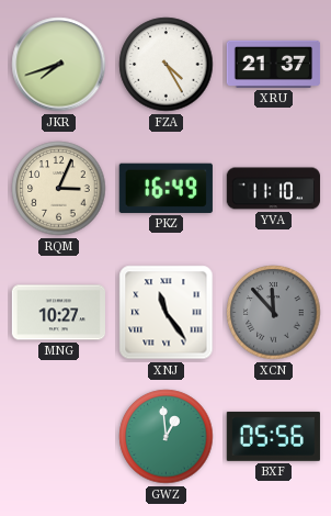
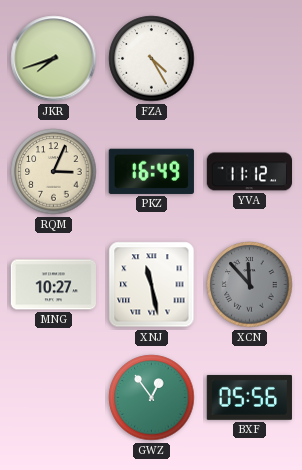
XRU: 21:37 -> none
YVA: 11:10 -> 11:12
XNJ: 11:24 -> 11:28
GWZ: 12:59 -> 12:54
